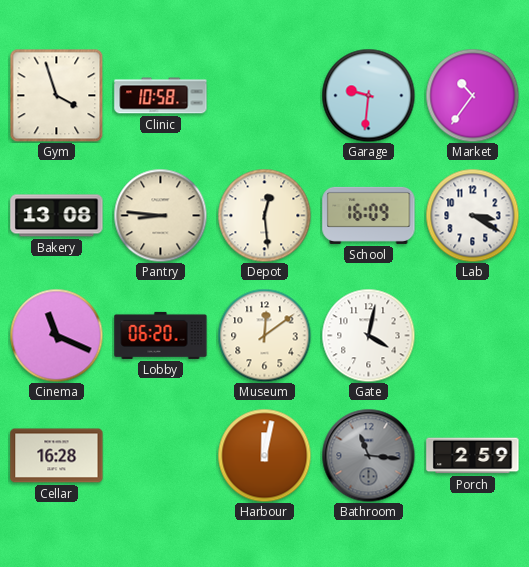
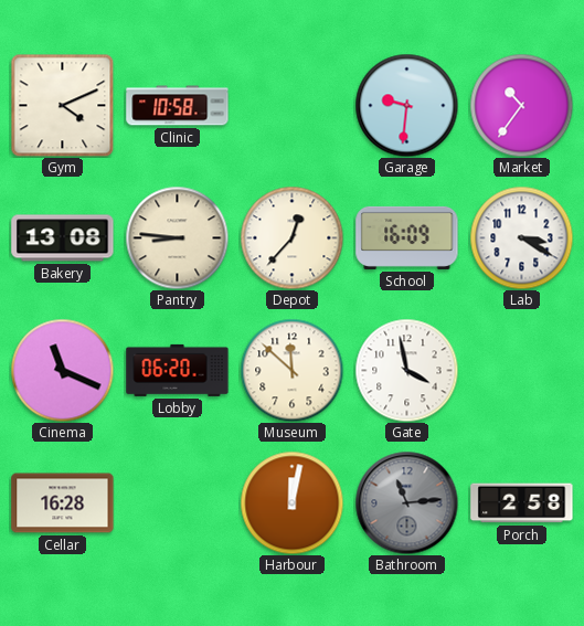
Gym: 3:57 -> 4:11
Depot: 12:29 -> 12:37
Museum: 12:09 -> 11:52
Gate: 4:02 -> 3:58
Bathroom: 11:16 -> 11:14
Porch: 2:59 -> 2:58
